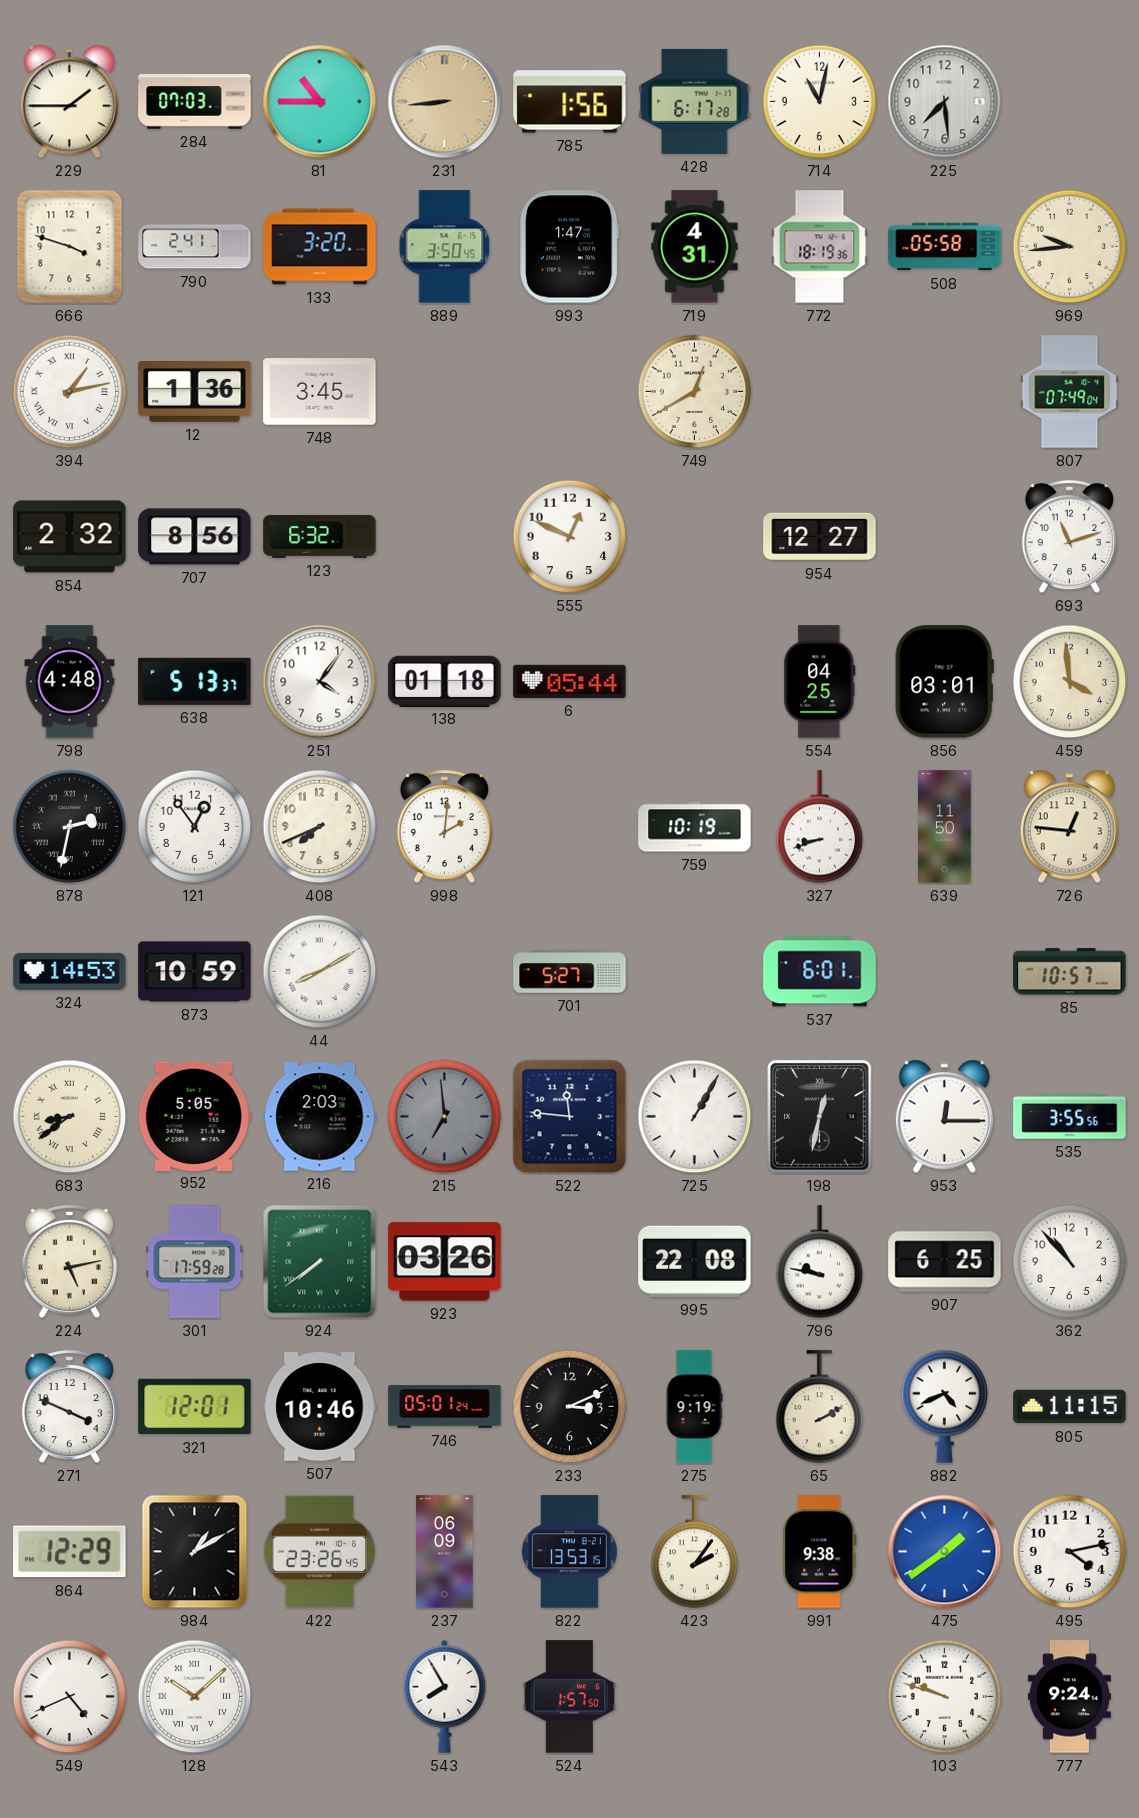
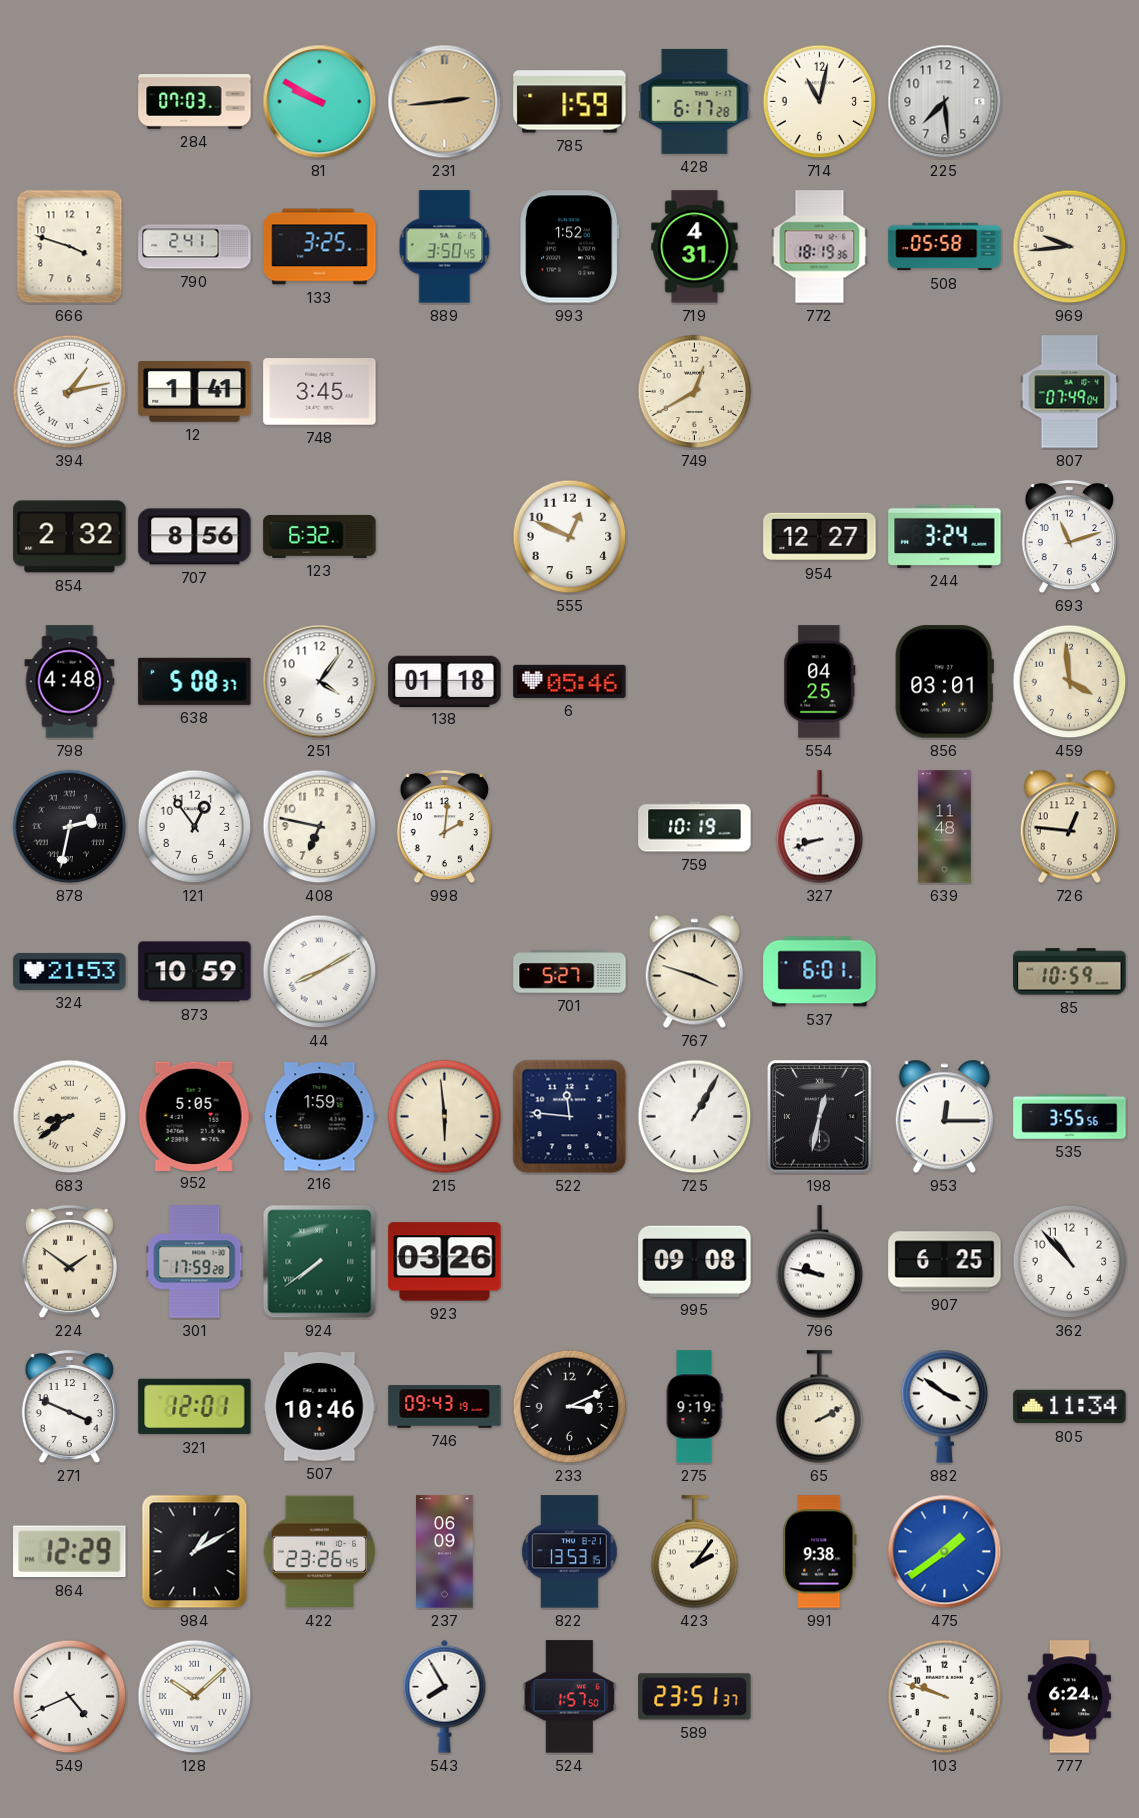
229: 1:45 -> none
81: 10:45 -> 9:50
231: 8:44 -> 2:44
785: 1:56 -> 1:59
133: 3:20 -> 3:25
993: 1:47 -> 1:52
12: 1:36 -> 1:41
244: none -> 3:24
638: 5:13 -> 5:08
6: 05:44 -> 05:46
408: 7:41 -> 6:47
639: 11:50 -> 11:48
324: 14:53 -> 21:53
767: none -> 3:48
85: 10:57 -> 10:59
216: 2:03 -> 1:59
215: 6:59 -> 5:59
215 dial: grey -> cream
224: 5:13 -> 1:51
995: 22:08 -> 09:08
746: 05:01 -> 09:43
882: 4:41 -> 3:51
805: 11:15 -> 11:34
495: 4:13 -> none
589: none -> 23:51
777: 9:24 -> 6:24
